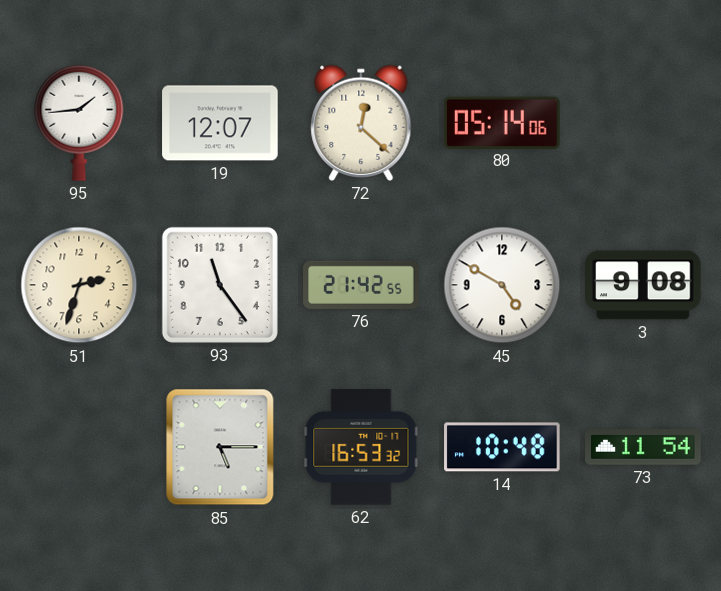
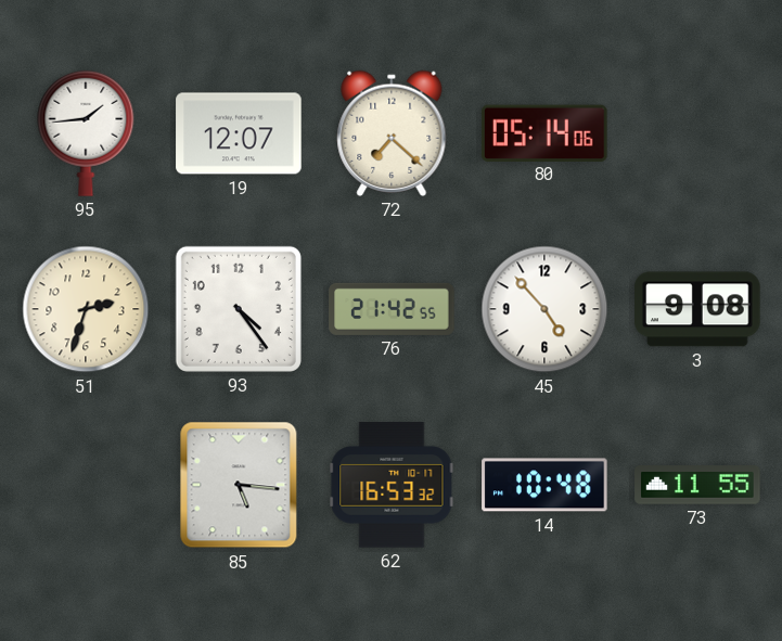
72: 12:22 -> 7:22
93: 11:24 -> 4:24
45: 4:50 -> 4:53
85: 5:15 -> 5:16
73: 11:54 -> 11:55
